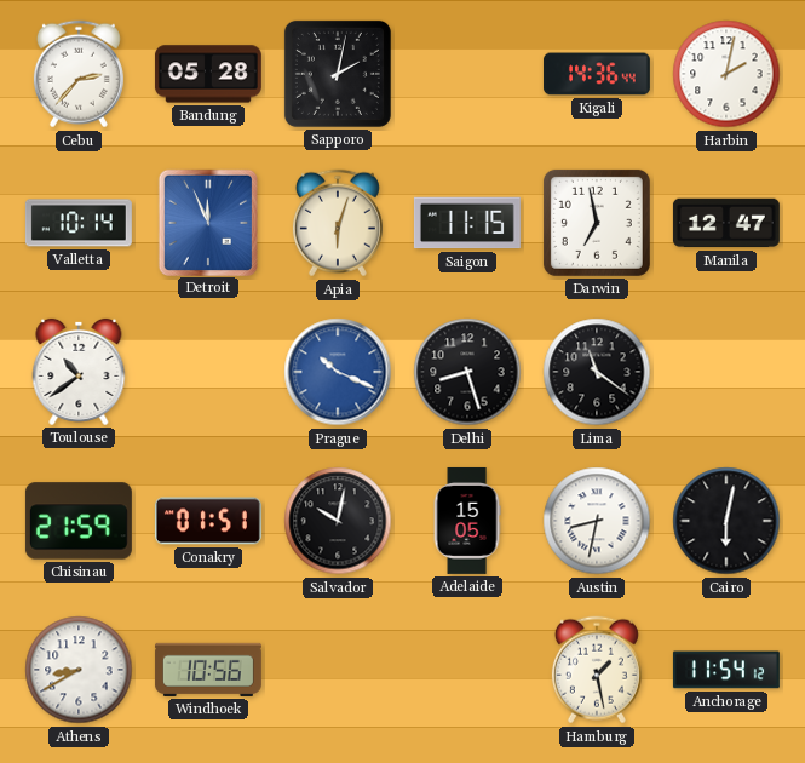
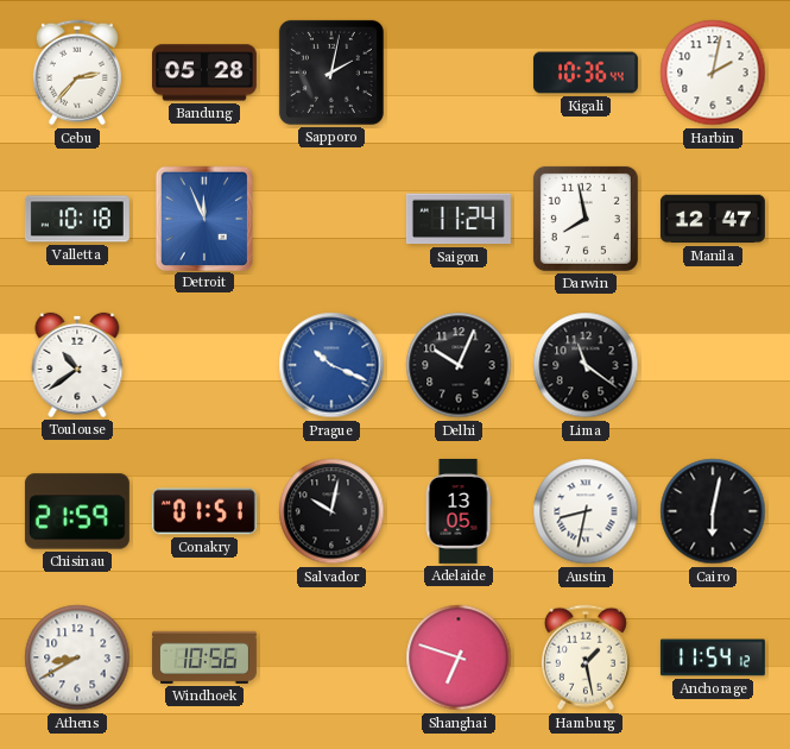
Kigali: 14:36 -> 10:36
Valletta: 10:14 -> 10:18
Apia: 6:03 -> none
Saigon: 11:15 -> 11:24
Darwin: 6:58 -> 7:58
Delhi: 8:27 -> 10:04
Adelaide: 15:05 -> 13:05
Shanghai: none -> 6:48
